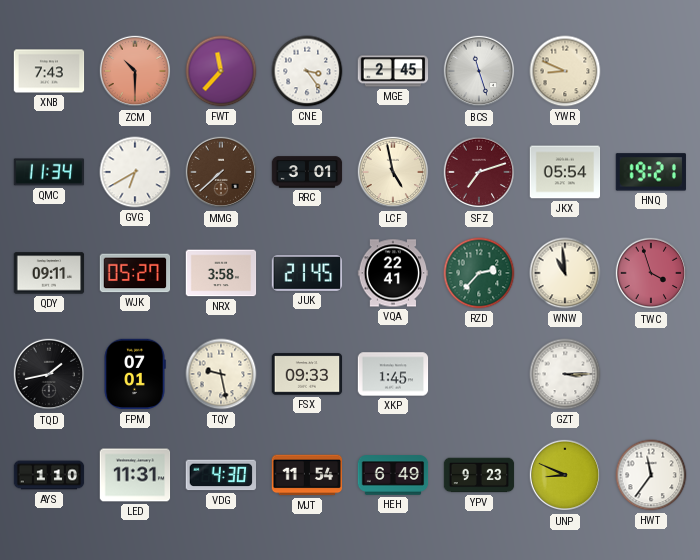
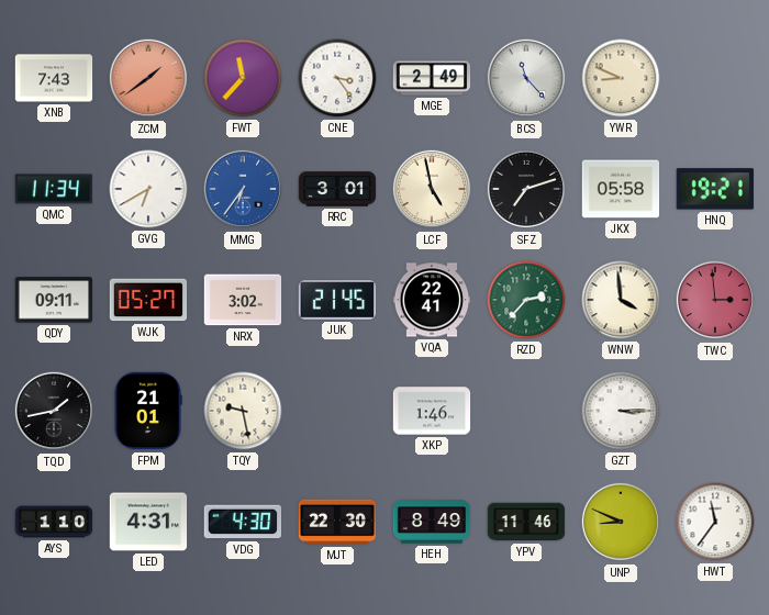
ZCM: 10:30 -> 1:39
MGE: 2:45 -> 2:49
BCS: 11:27 -> 11:23
MMG: 7:38 -> 6:36
MMG dial: brown -> blue
SFZ dial: burgundy -> black
JKX: 05:54 -> 05:58
NRX: 3:58 -> 3:02
WNW: 10:59 -> 3:59
TWC: 3:57 -> 2:59
FPM: 07:01 -> 21:01
FSX: 09:33 -> none
XKP: 1:45 -> 1:46
LED: 11:31 -> 4:31
MJT: 11:54 -> 22:30
HEH: 6:49 -> 8:49
YPV: 9:23 -> 11:46
